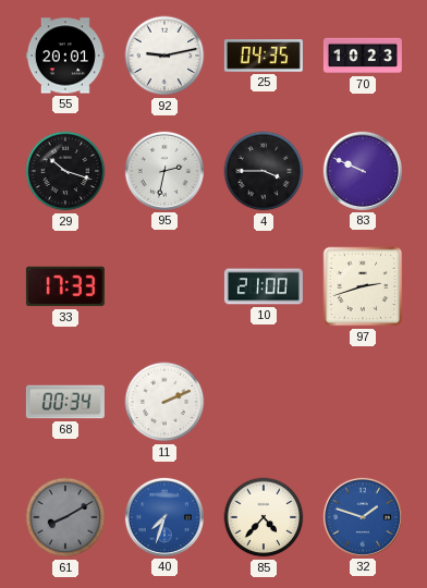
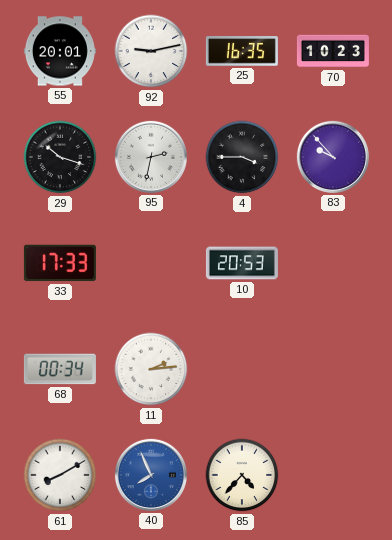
25: 04:35 -> 16:35
83: 9:49 -> 9:53
10: 21:00 -> 20:53
97: 2:42 -> none
11: 2:11 -> 2:14
61 dial: grey -> white
40: 7:33 -> 7:56
32: 1:48 -> none
